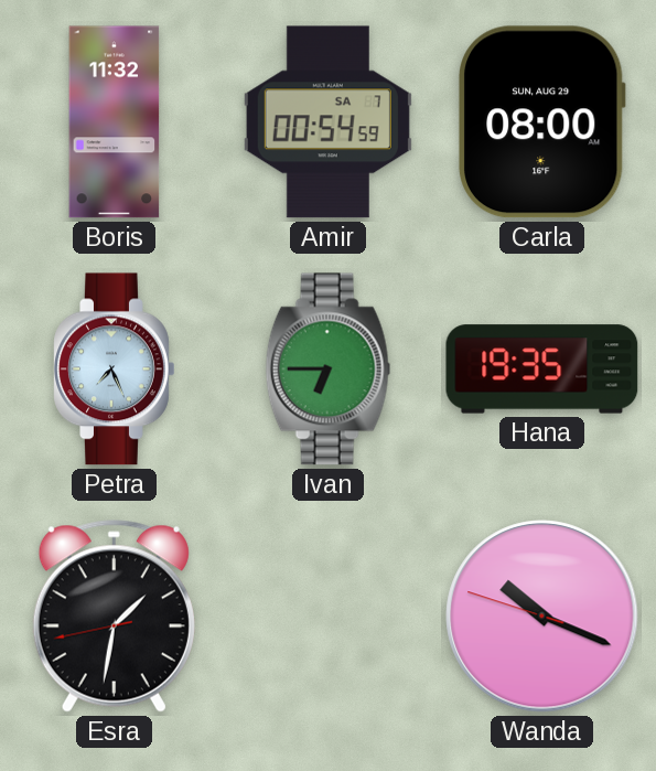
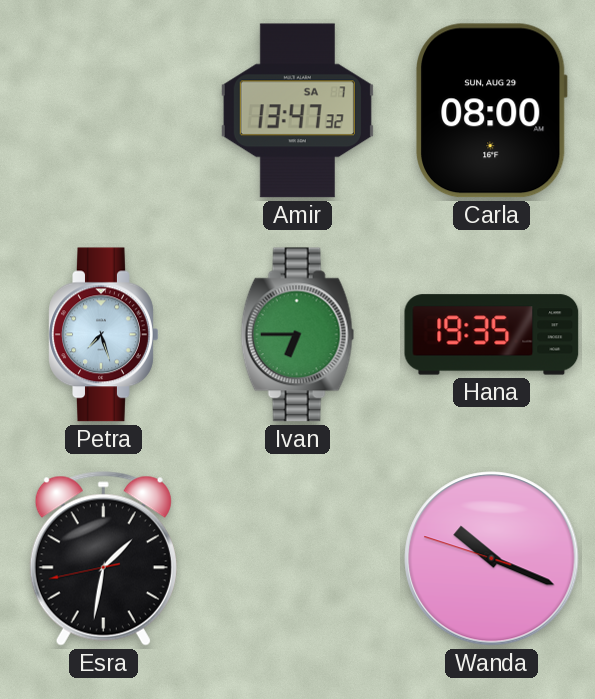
Boris: 11:32 -> none
Amir: 00:54 -> 13:47
Petra: 7:26 -> 7:27
